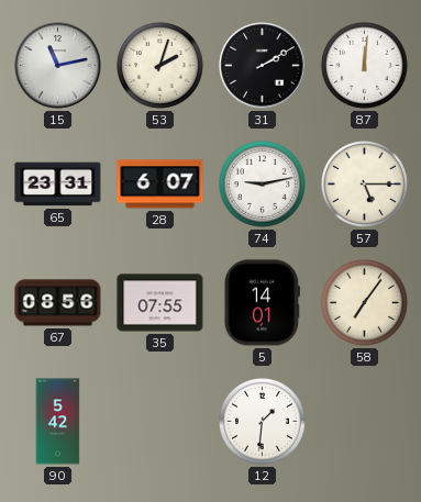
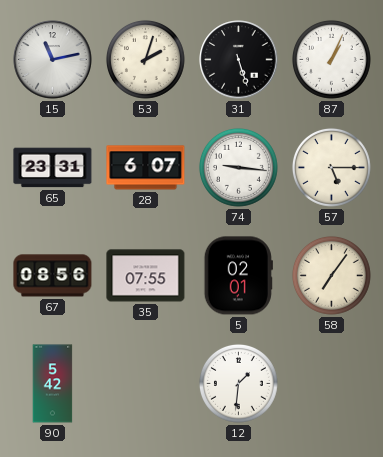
31: 2:10 -> 5:27
87: 12:01 -> 1:04
74: 9:13 -> 9:16
5: 14:01 -> 02:01
